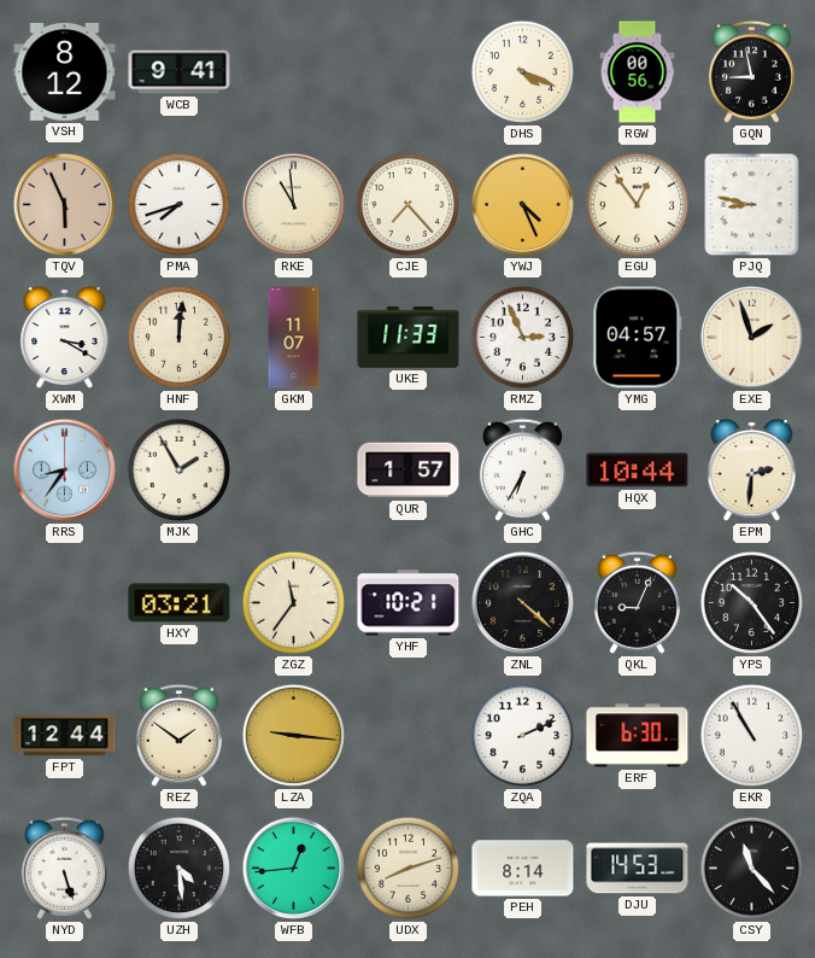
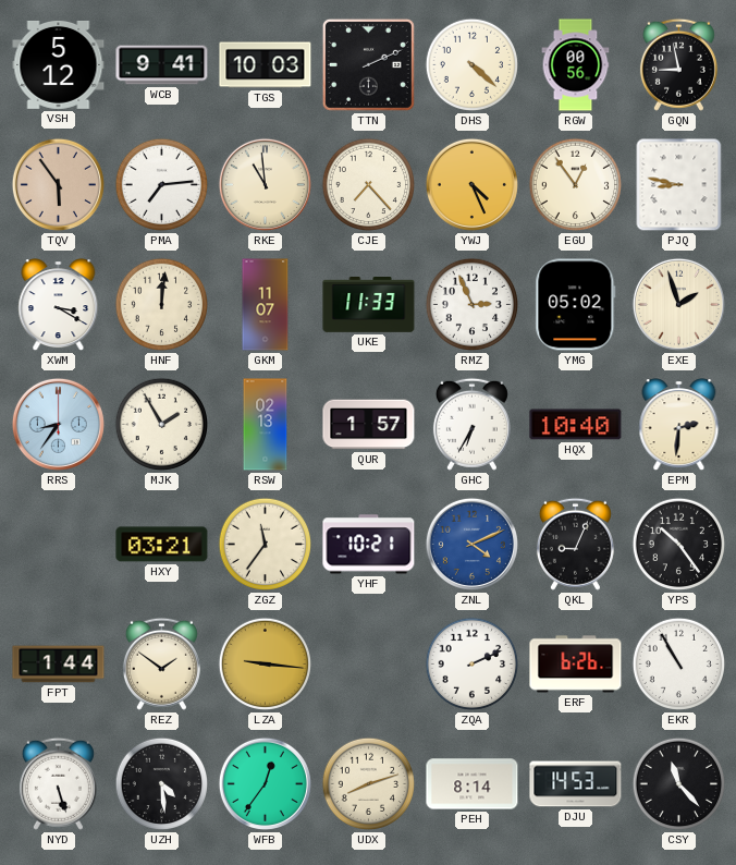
VSH: 8:12 -> 5:12
TGS: none -> 10:03
TTN: none -> 2:11
DHS: 4:19 -> 4:22
TQV: 5:56 -> 5:54
PMA: 7:42 -> 7:14
YMG: 04:57 -> 05:02
RSW: none -> 02:13
HQX: 10:44 -> 10:40
ZNL: 4:22 -> 4:11
ZNL dial: black -> blue
FPT: 12:44 -> 1:44
ERF: 6:30 -> 6:26
WFB: 12:44 -> 12:36
